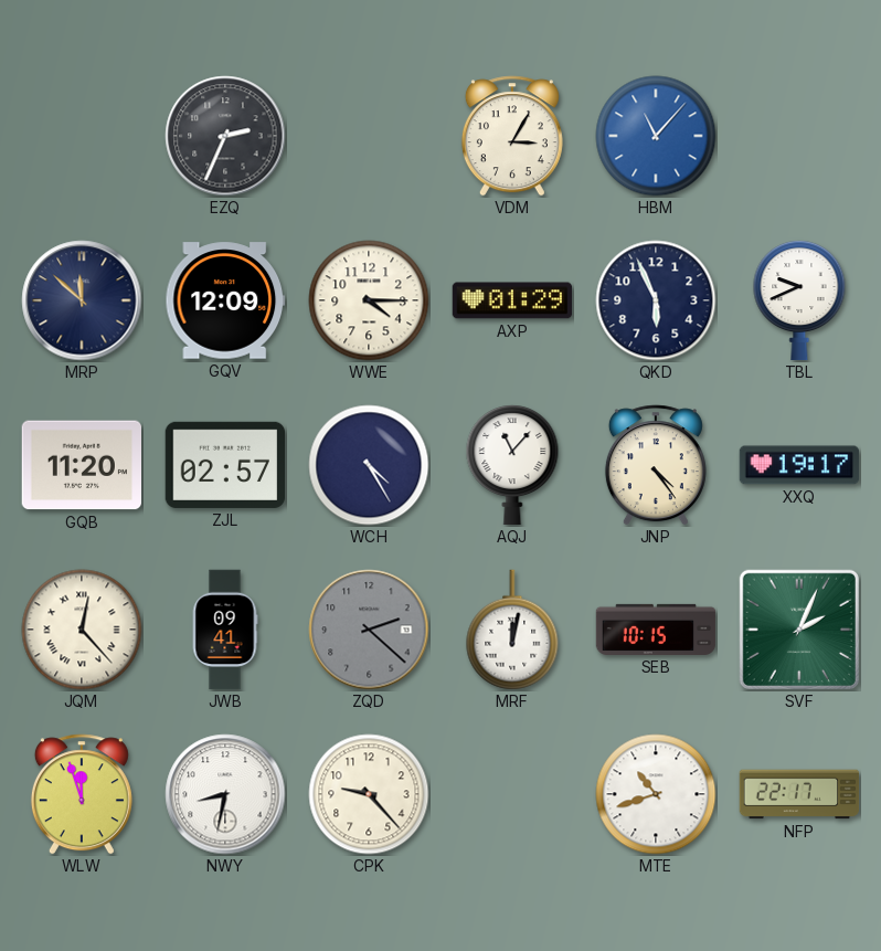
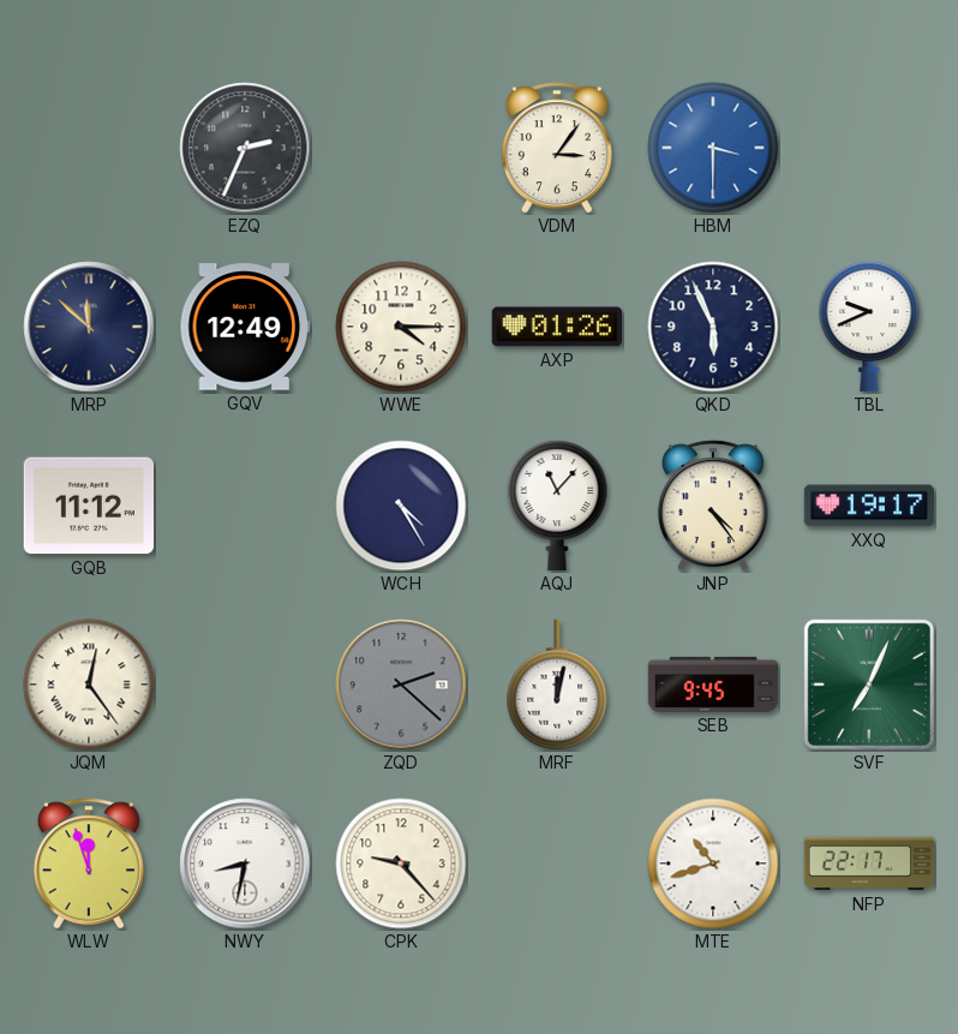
VDM: 3:05 -> 3:06
HBM: 11:07 -> 3:30
GQV: 12:09 -> 12:49
AXP: 01:29 -> 01:26
GQB: 11:20 -> 11:12
ZJL: 02:57 -> none
JQM: 12:23 -> 12:24
JWB: 09:41 -> none
SEB: 10:15 -> 9:45
SVF: 2:04 -> 7:04
